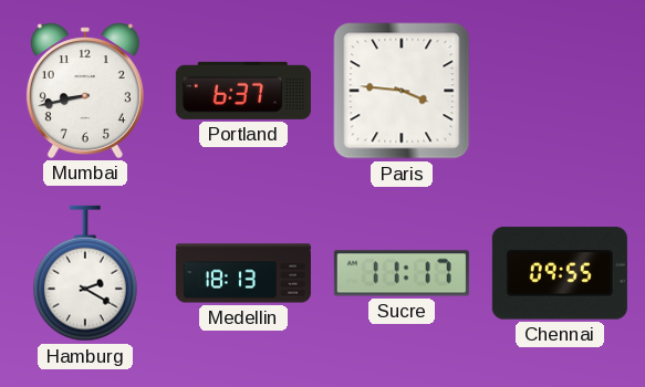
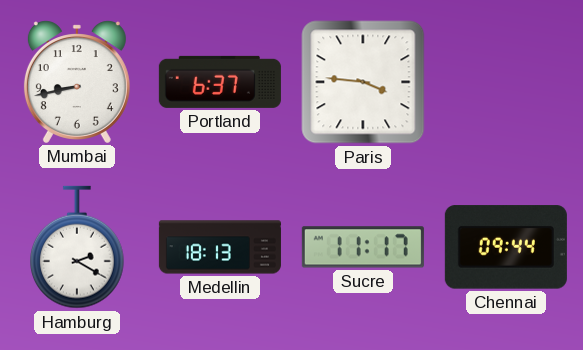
Chennai: 09:55 -> 09:44
